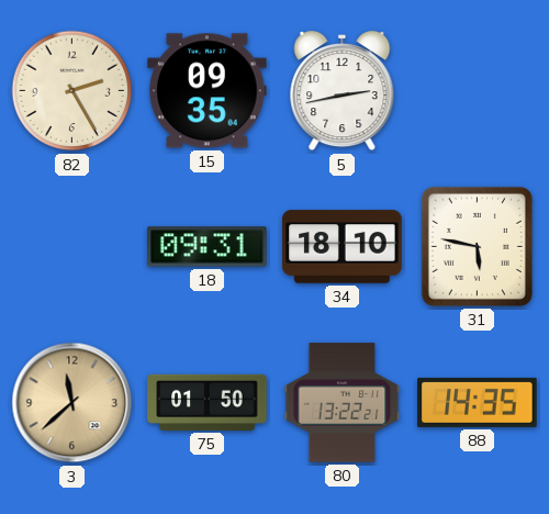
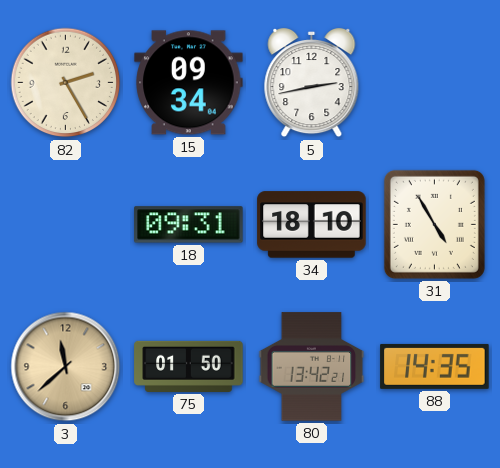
15: 09:35 -> 09:34
31: 5:47 -> 4:55
80: 13:22 -> 13:42
